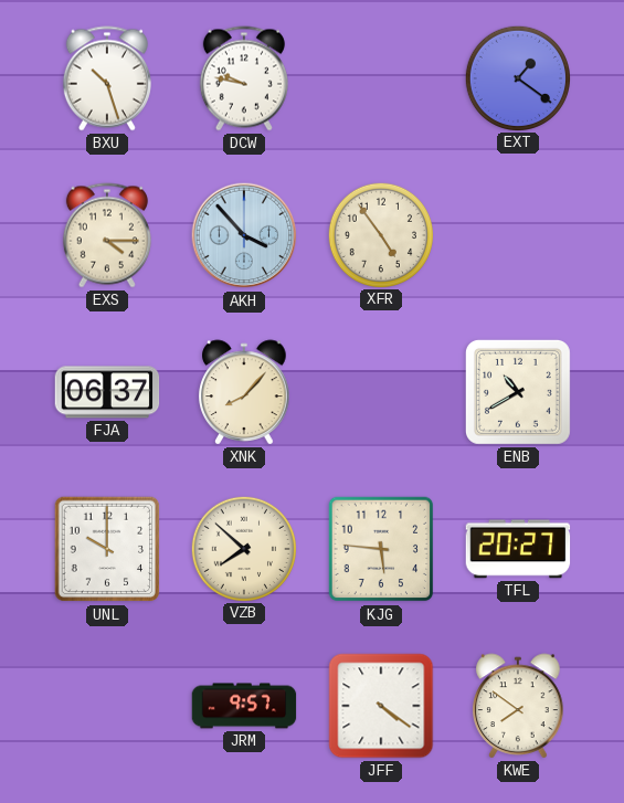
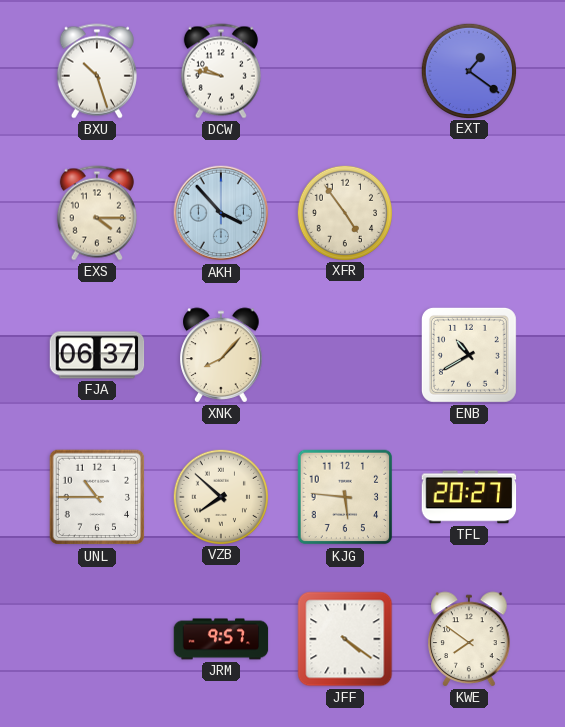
UNL: 10:00 -> 10:45
